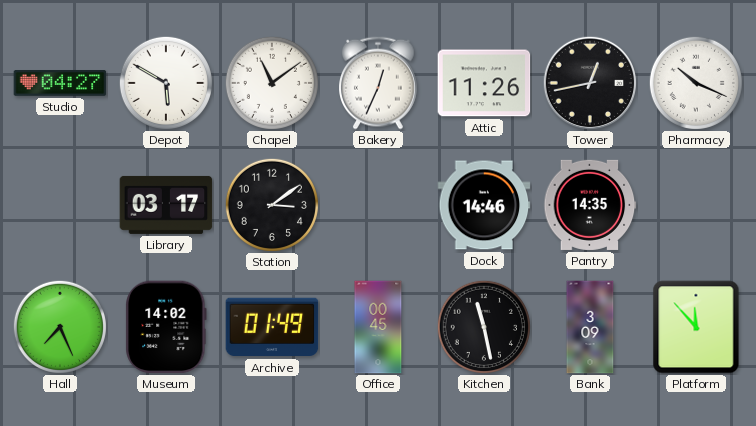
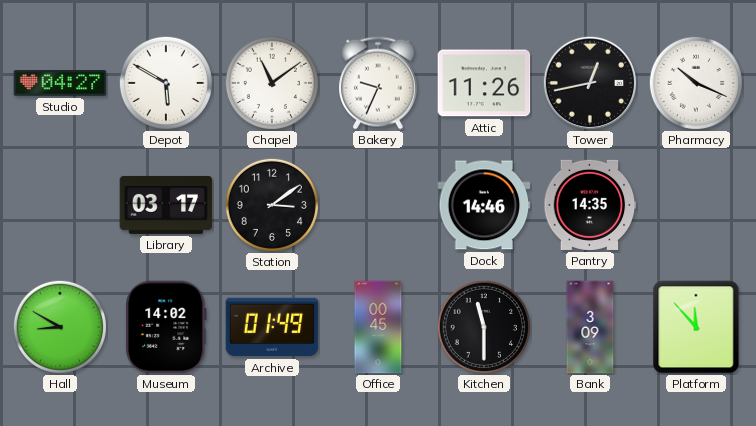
Bakery: 12:34 -> 9:34
Hall: 7:26 -> 8:50
Kitchen: 11:28 -> 11:30
